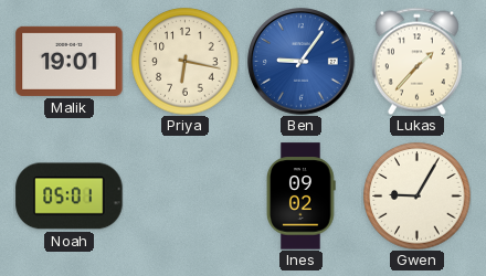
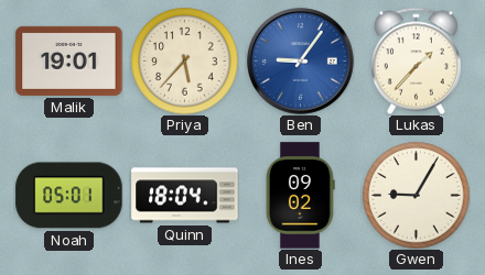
Priya: 6:17 -> 5:37
Quinn: none -> 18:04
